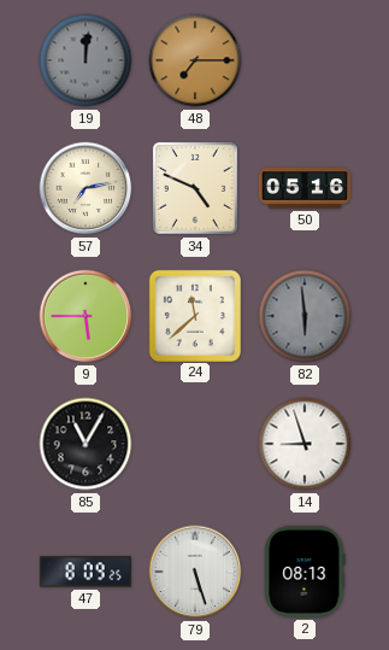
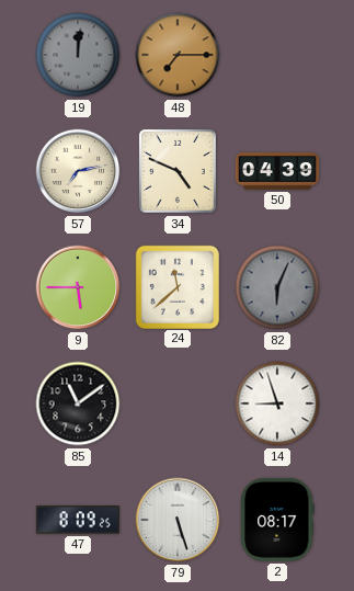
50: 05:16 -> 04:39
82: 5:59 -> 6:04
85: 11:05 -> 11:09
2: 08:13 -> 08:17
